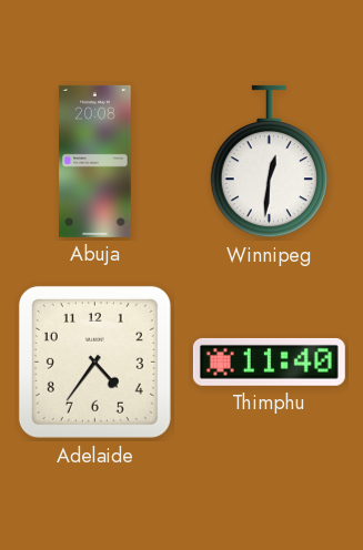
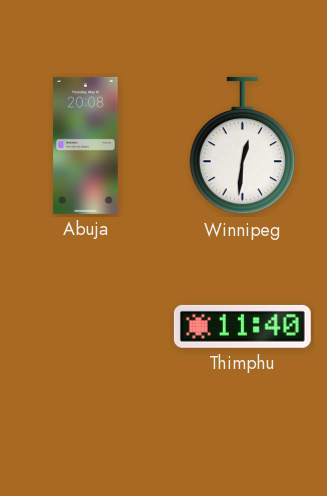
Adelaide: 4:36 -> none
